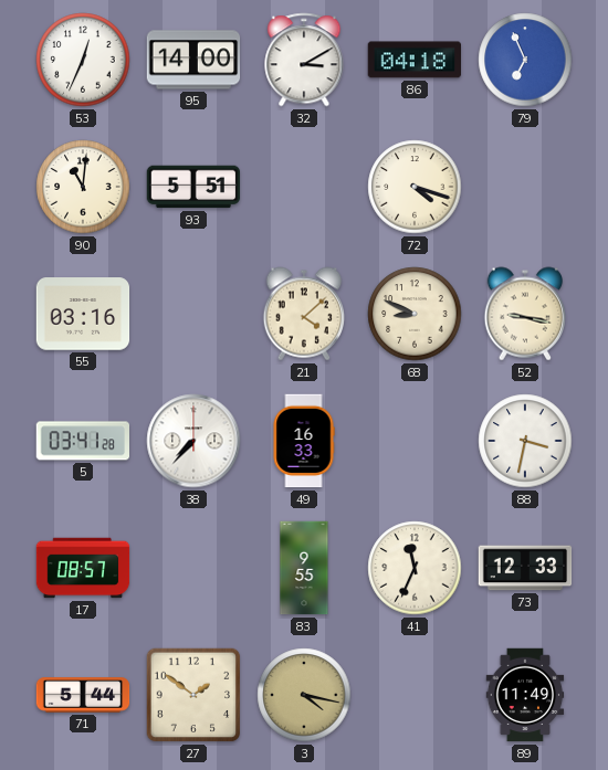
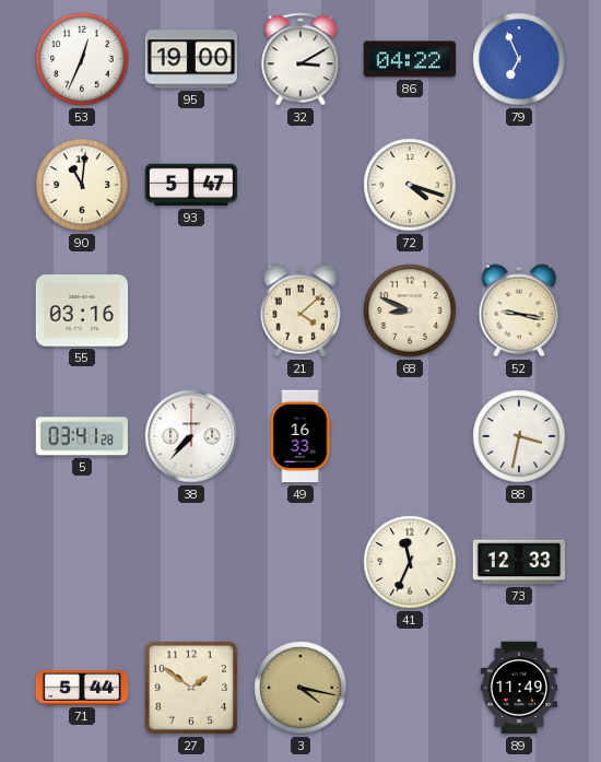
95: 14:00 -> 19:00
86: 04:18 -> 04:22
93: 5:51 -> 5:47
17: 08:57 -> none
83: 9:55 -> none
